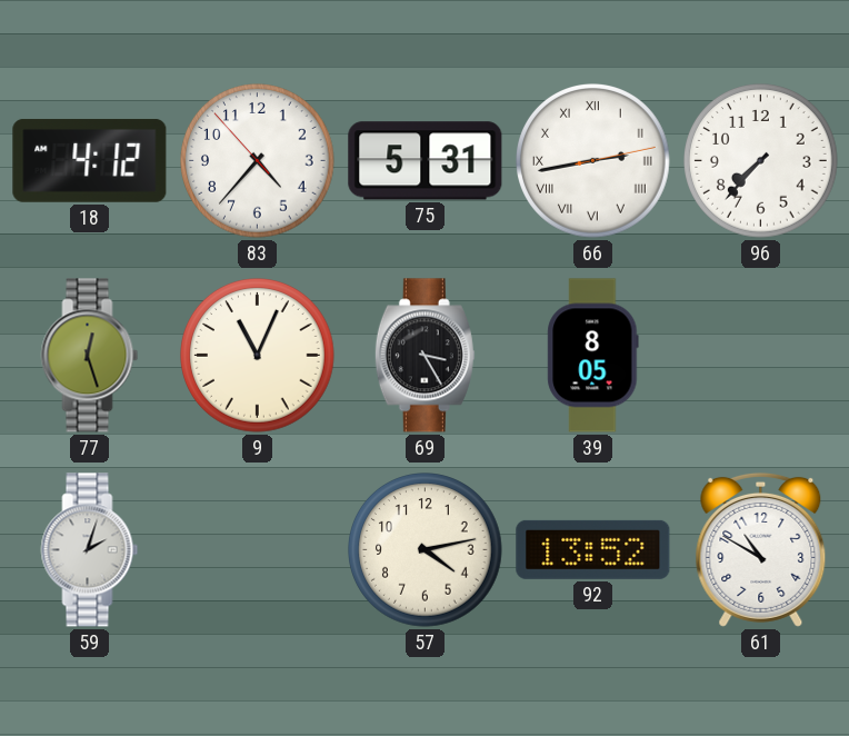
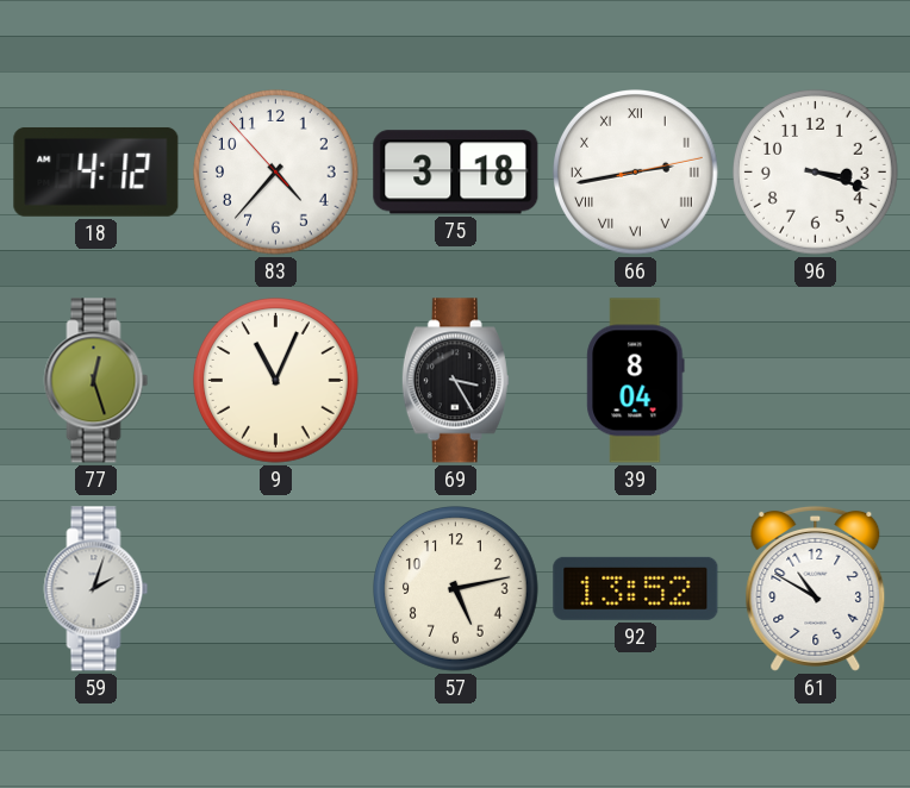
75: 5:31 -> 3:18
96: 7:37 -> 3:18
39: 8:05 -> 8:04
57: 4:13 -> 5:13
